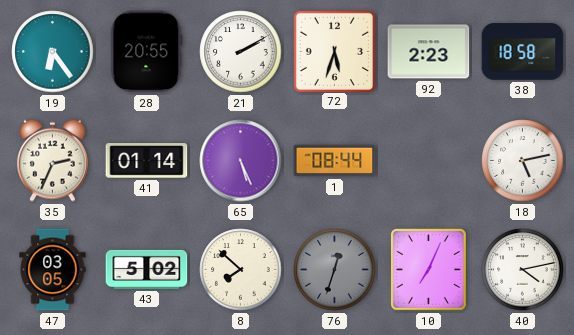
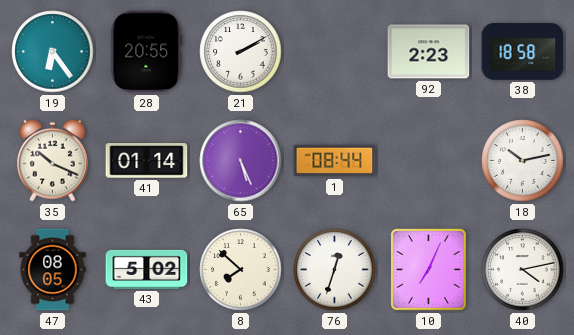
72: 5:33 -> none
35: 2:34 -> 10:19
18: 5:13 -> 10:13
47: 03:05 -> 08:05
76 dial: grey -> white
